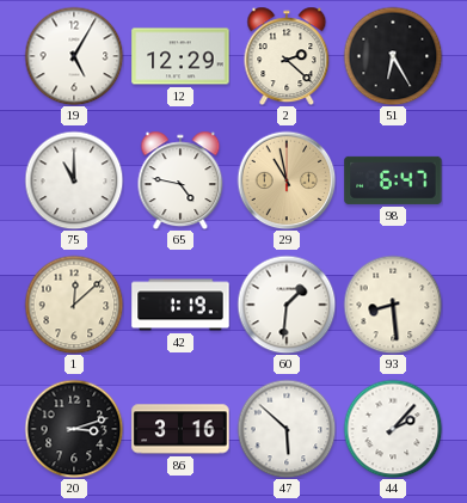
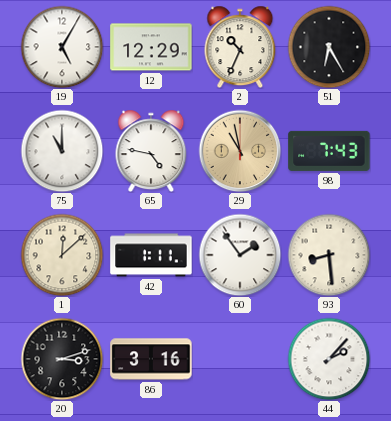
2: 2:22 -> 10:34
98: 6:47 -> 7:43
42: 1:19 -> 1:11
60: 1:31 -> 1:54
47: 5:52 -> none
